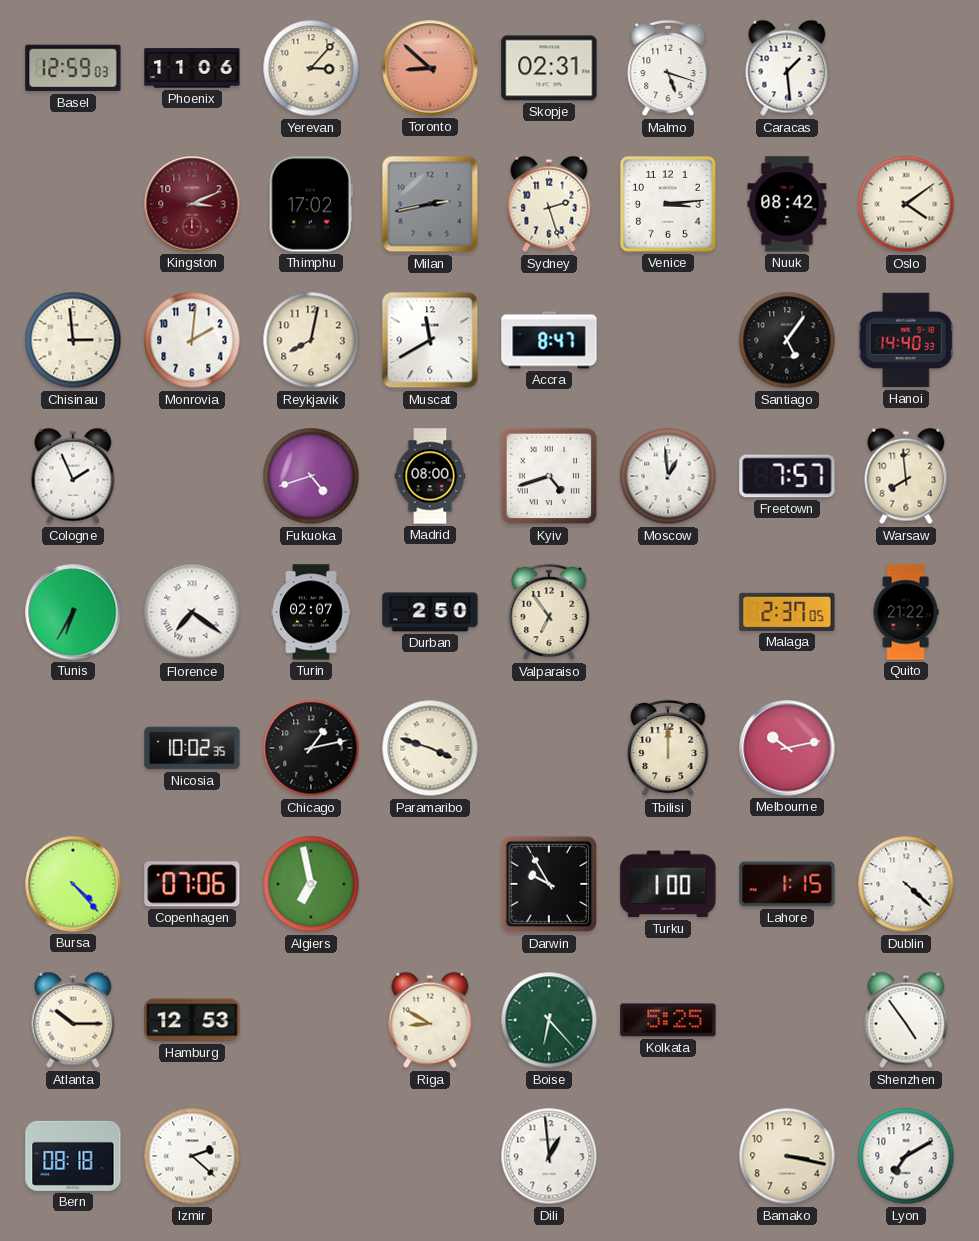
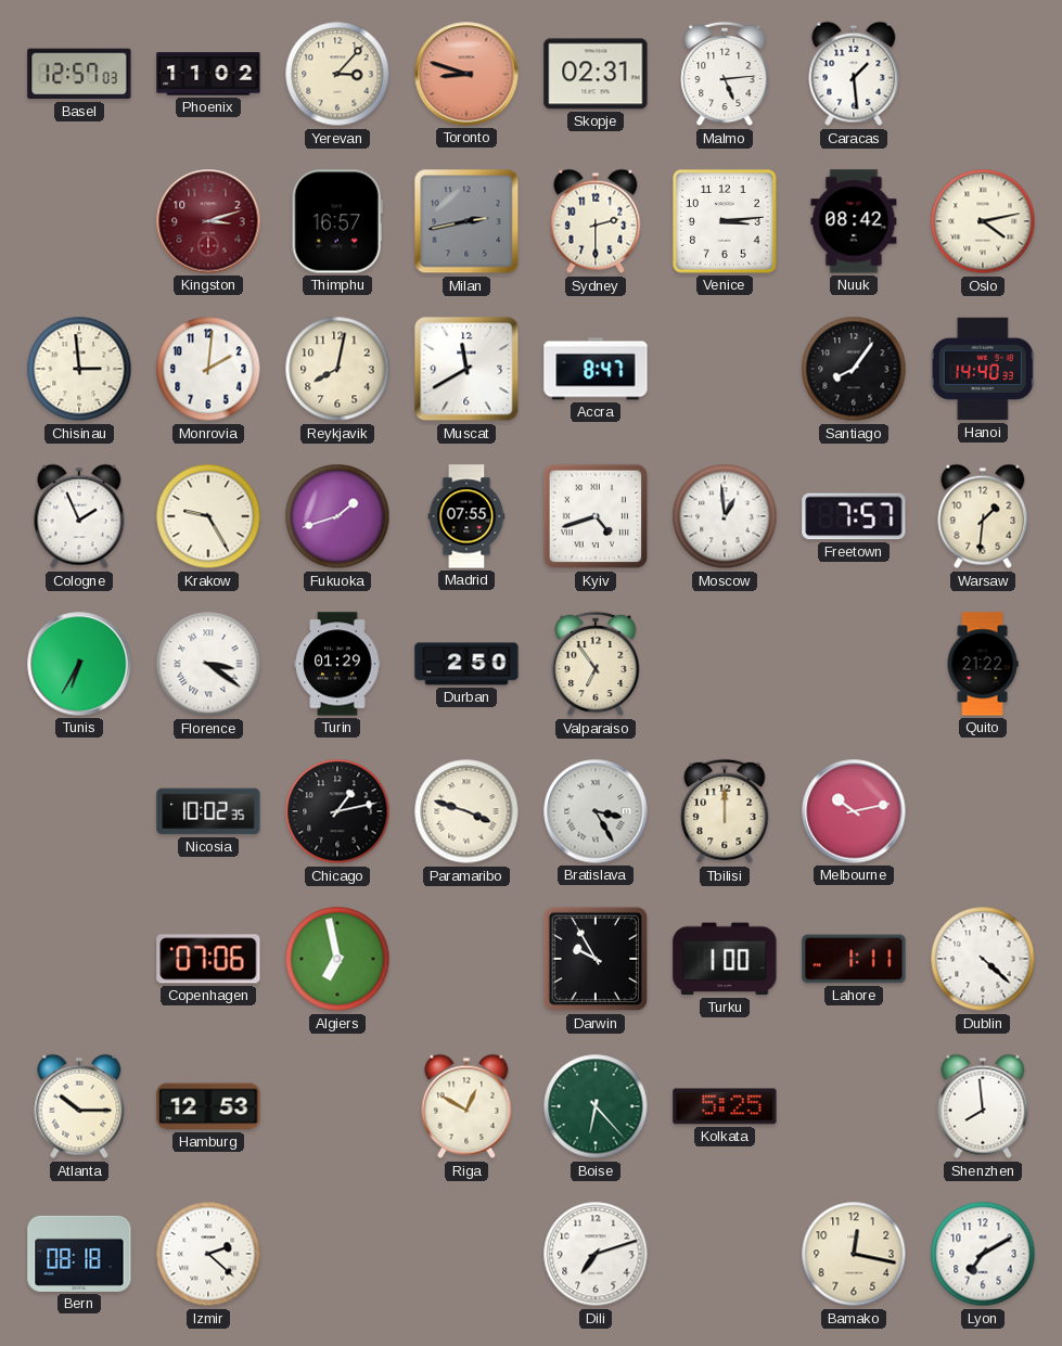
Basel: 12:59 -> 12:57
Phoenix: 11:06 -> 11:02
Toronto: 8:52 -> 8:48
Malmo: 5:18 -> 5:14
Kingston: 3:11 -> 3:12
Thimphu: 17:02 -> 16:57
Sydney: 2:27 -> 2:30
Oslo: 4:09 -> 4:13
Santiago: 5:06 -> 8:06
Krakow: none -> 9:25
Fukuoka: 4:42 -> 1:42
Madrid: 08:00 -> 07:55
Warsaw: 7:59 -> 1:31
Florence: 7:21 -> 3:21
Turin: 02:07 -> 01:29
Malaga: 2:37 -> none
Bratislava: none -> 3:25
Bursa: 4:23 -> none
Lahore: 1:15 -> 1:11
Riga: 8:50 -> 12:50
Shenzhen: 4:54 -> 7:59
Dili: 12:59 -> 7:12
Bamako: 3:17 -> 12:17
